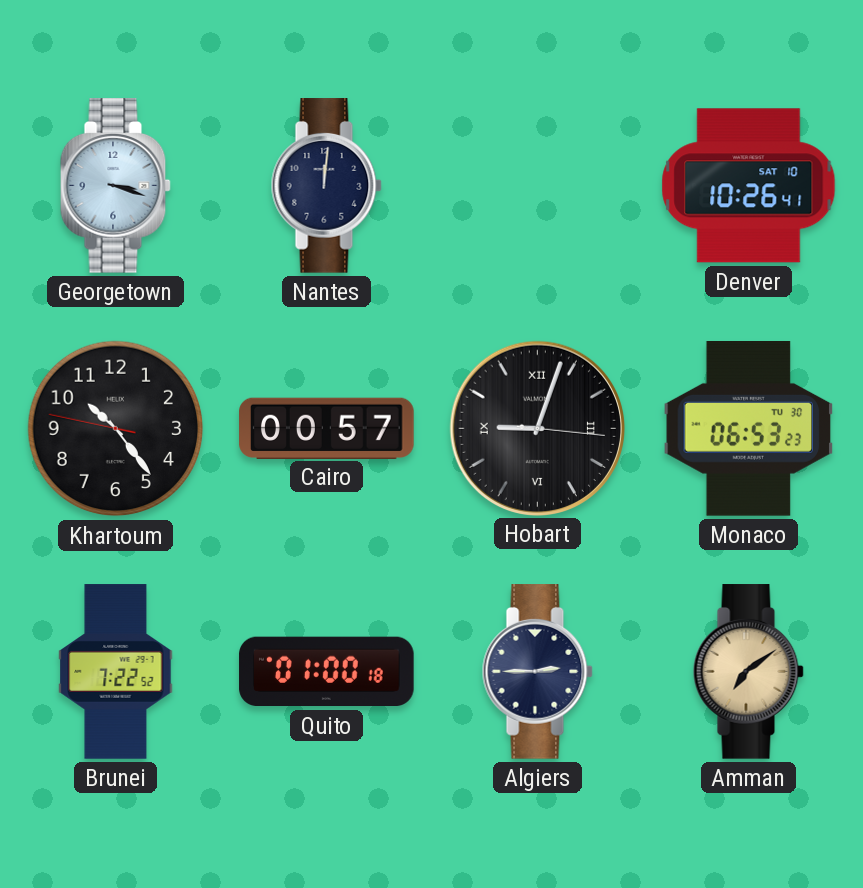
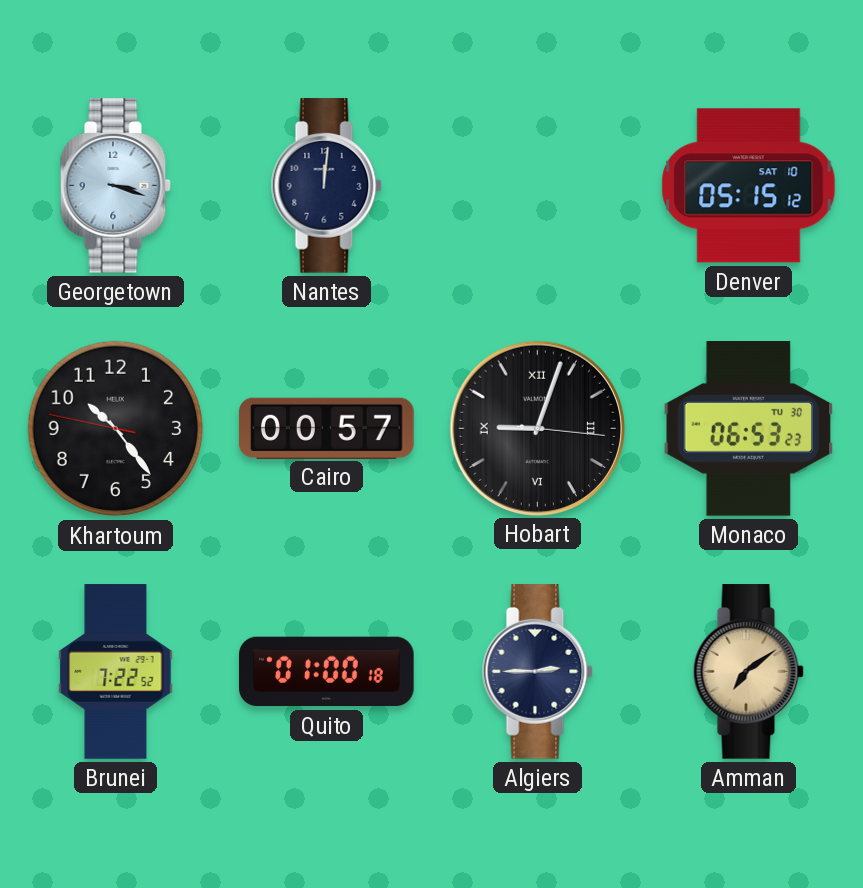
Denver: 10:26 -> 05:15
